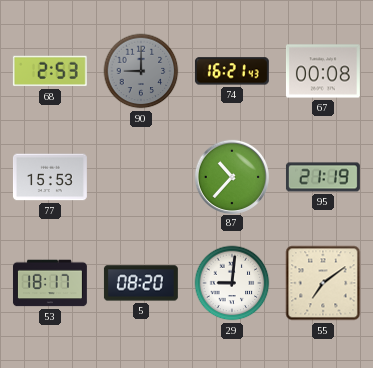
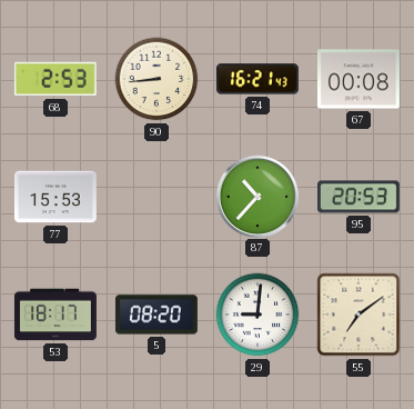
90: 9:00 -> 8:44
90 dial: grey -> cream
95: 21:19 -> 20:53
